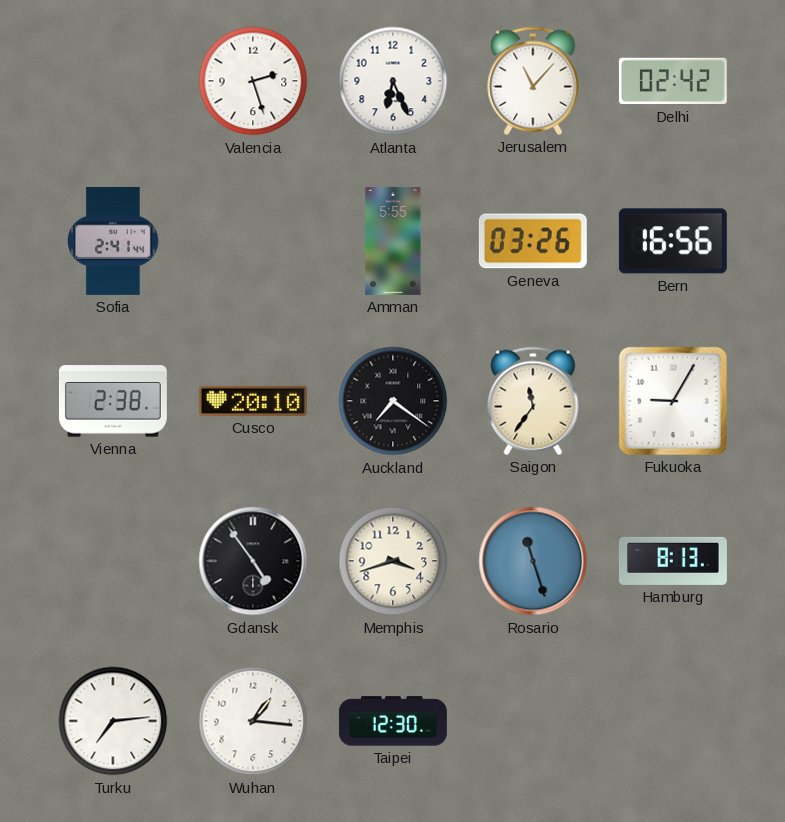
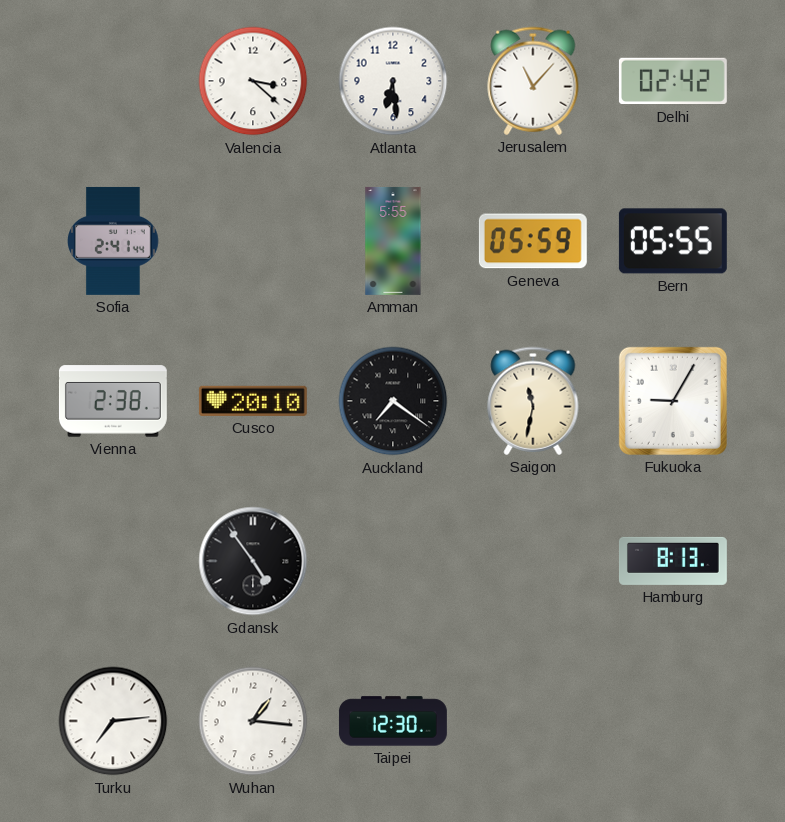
Valencia: 2:27 -> 3:22
Atlanta: 6:26 -> 6:29
Geneva: 03:26 -> 05:59
Bern: 16:56 -> 05:55
Saigon: 11:36 -> 11:32
Memphis: 3:42 -> none
Rosario: 11:27 -> none
